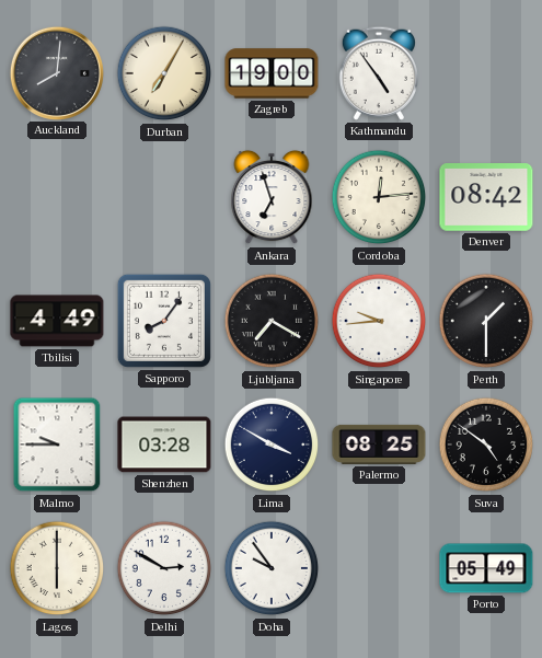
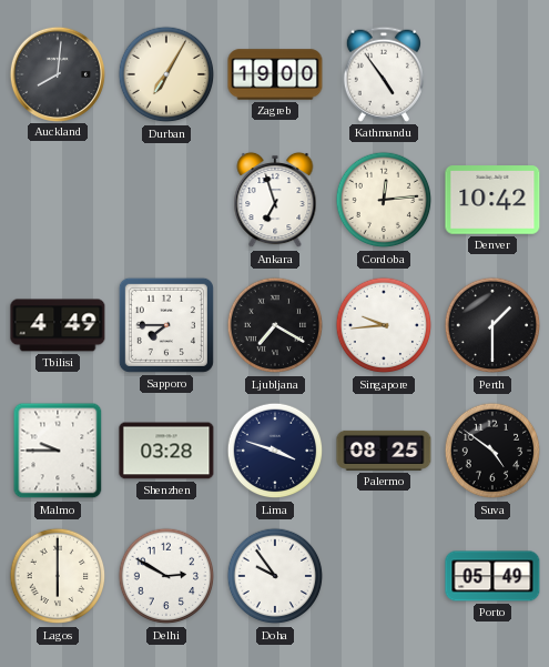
Denver: 08:42 -> 10:42
Sapporo: 8:06 -> 7:45
Lima: 3:50 -> 3:48
